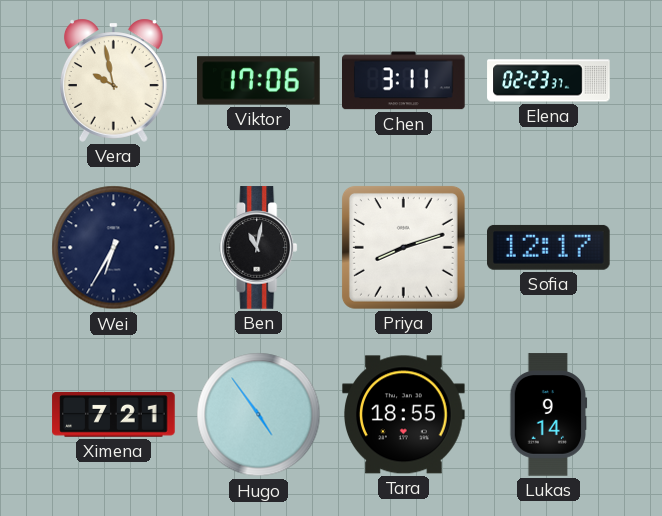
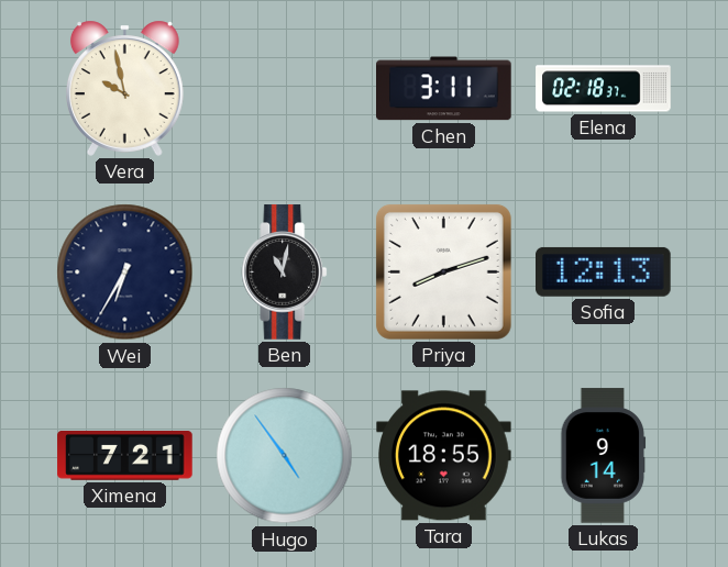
Viktor: 17:06 -> none
Elena: 02:23 -> 02:18
Sofia: 12:17 -> 12:13
